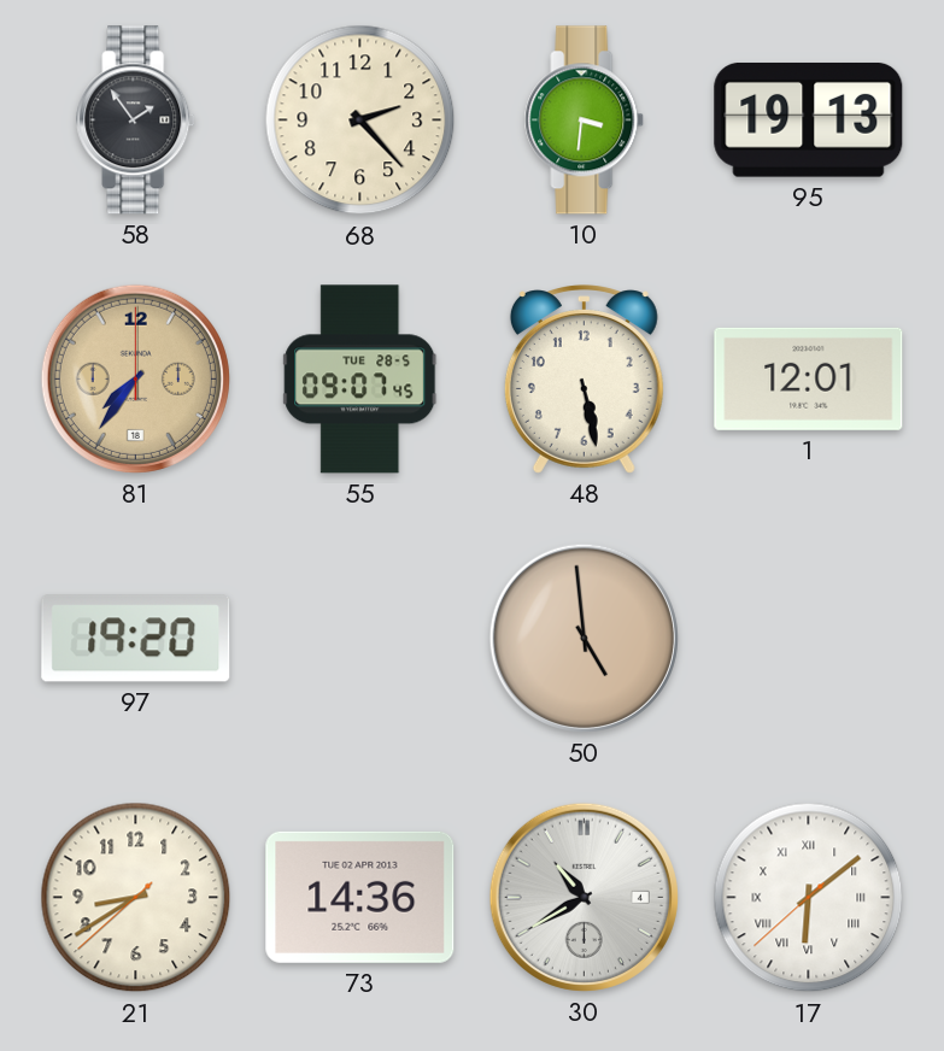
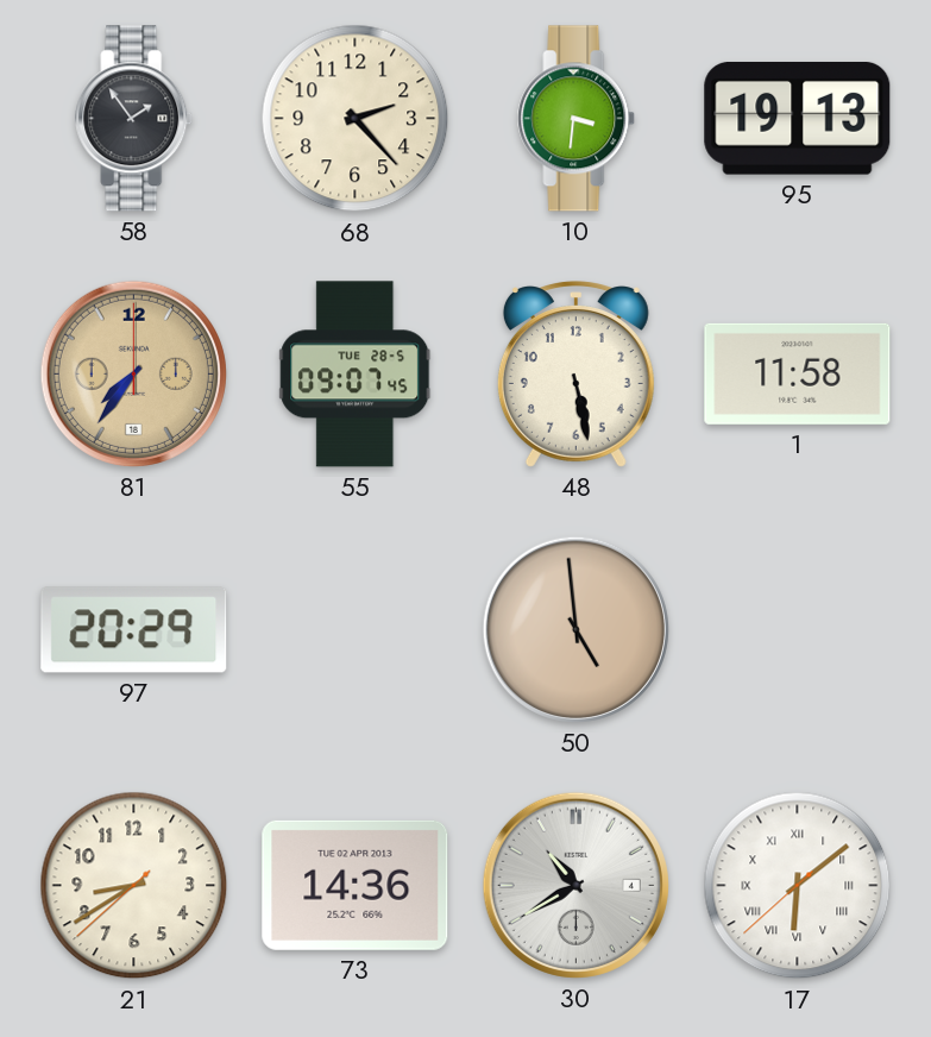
1: 12:01 -> 11:58
97: 19:20 -> 20:29
